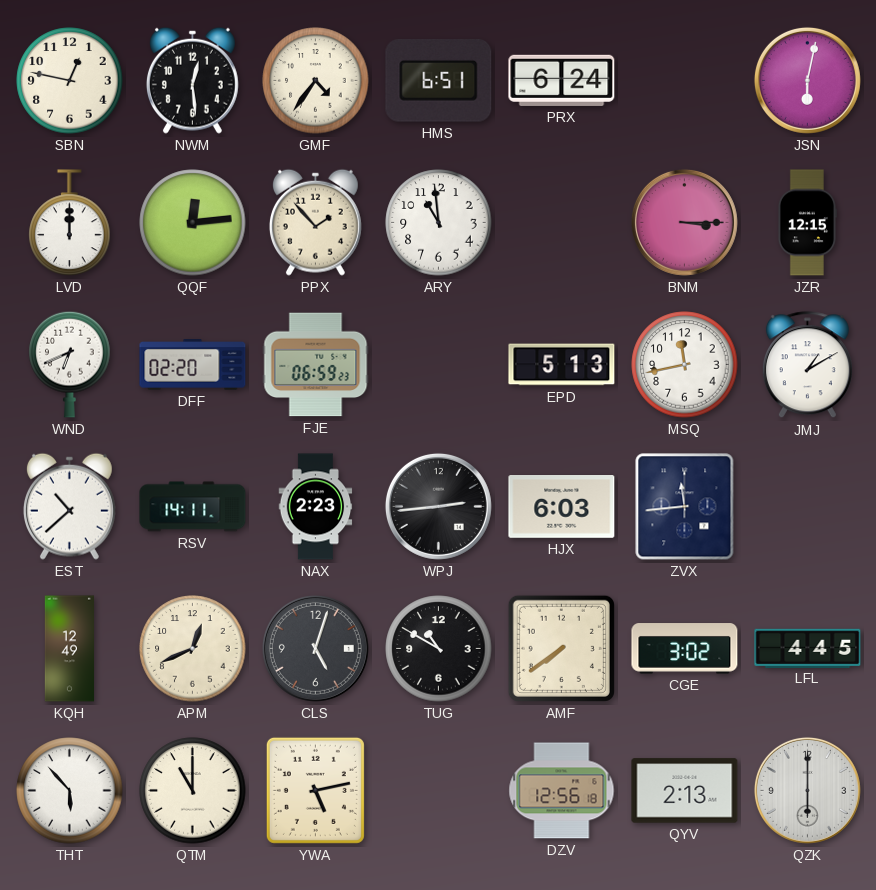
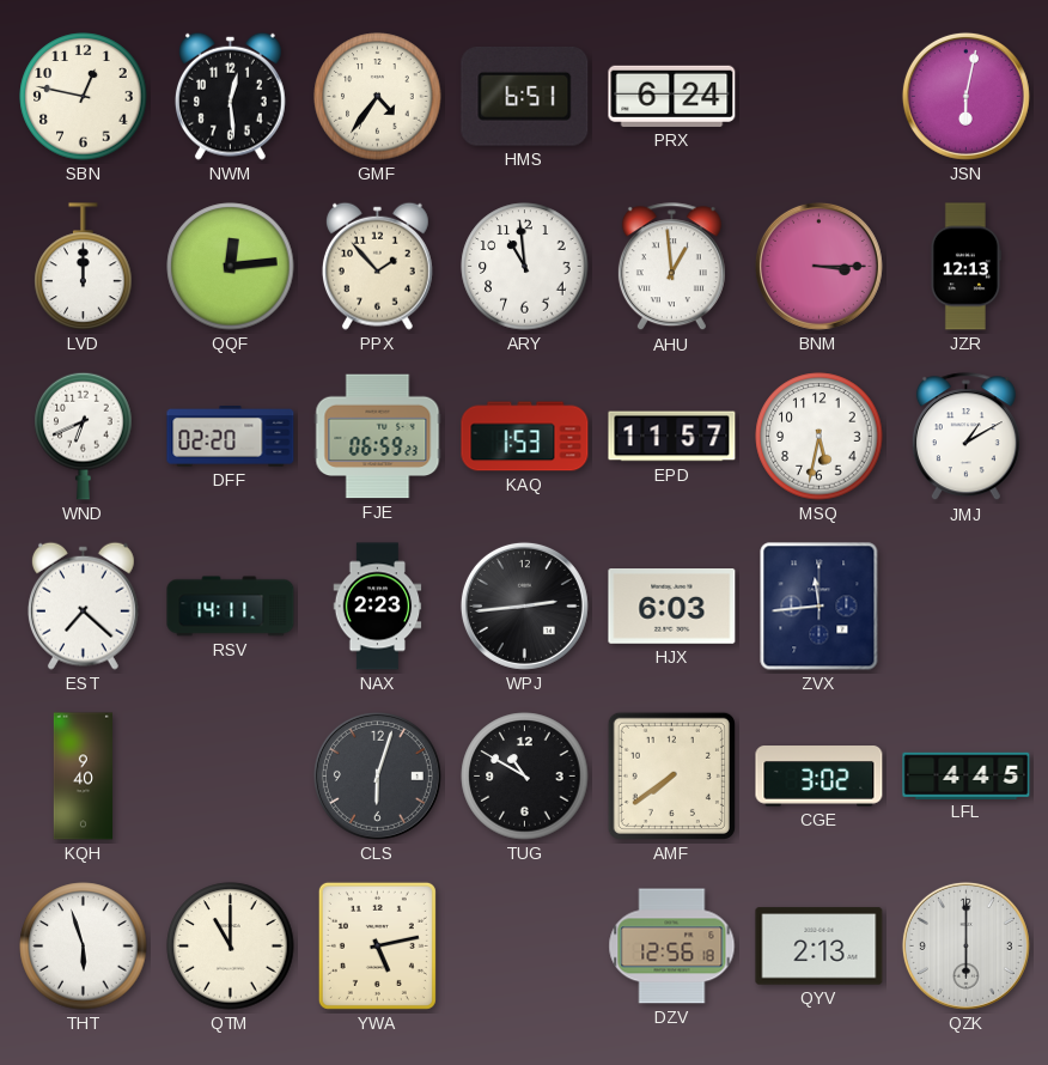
AHU: none -> 12:59
JZR: 12:15 -> 12:13
KAQ: none -> 1:53
EPD: 5:13 -> 11:57
MSQ: 11:43 -> 5:32
EST: 10:38 -> 7:22
KQH: 12:49 -> 9:40
APM: 12:41 -> none
CLS: 5:03 -> 6:03
THT: 5:53 -> 5:57
